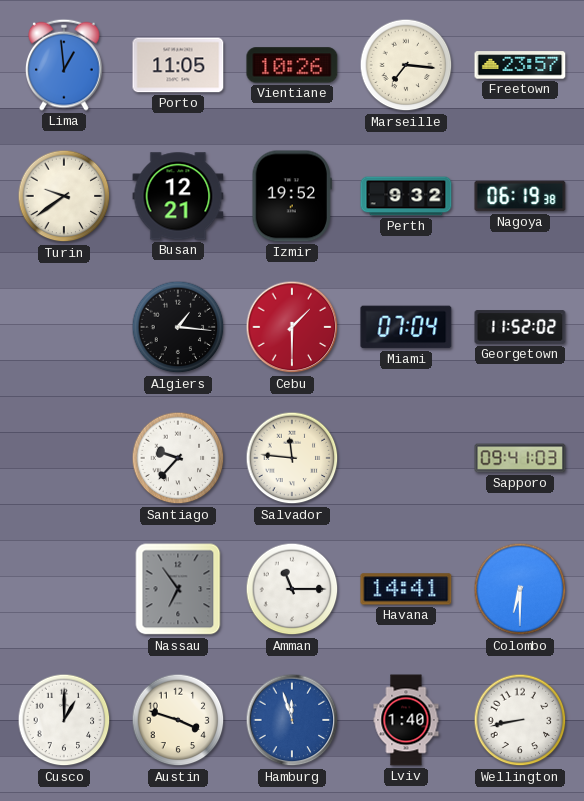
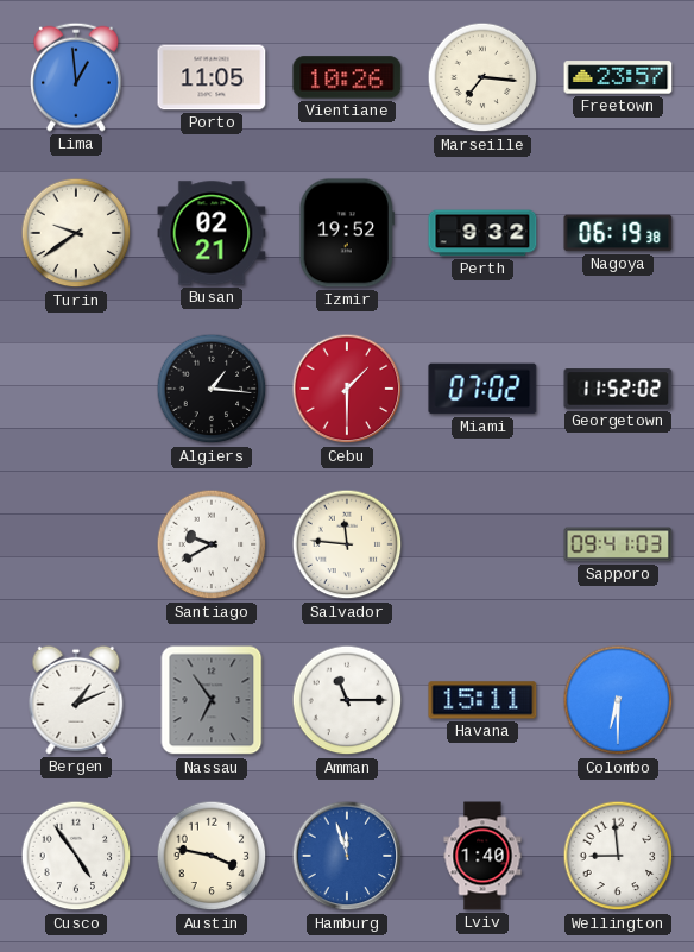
Busan: 12:21 -> 02:21
Miami: 07:04 -> 07:02
Santiago: 9:37 -> 9:40
Bergen: none -> 1:11
Havana: 14:41 -> 15:11
Cusco: 1:00 -> 4:54
Austin: 3:48 -> 3:47
Wellington: 8:43 -> 8:59
